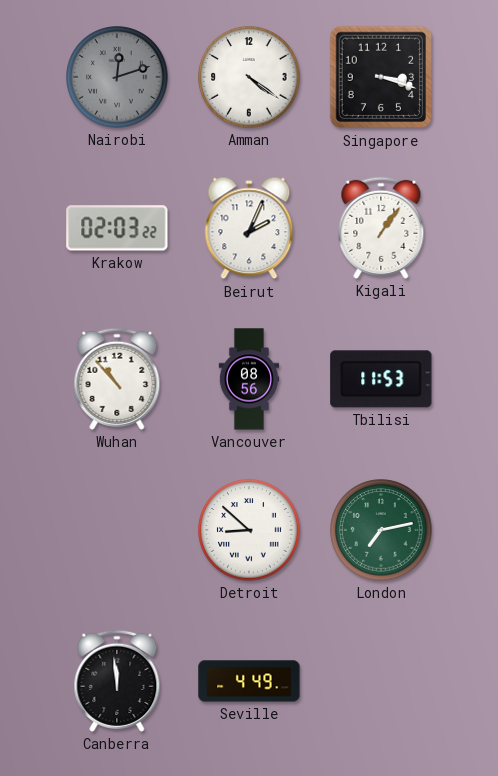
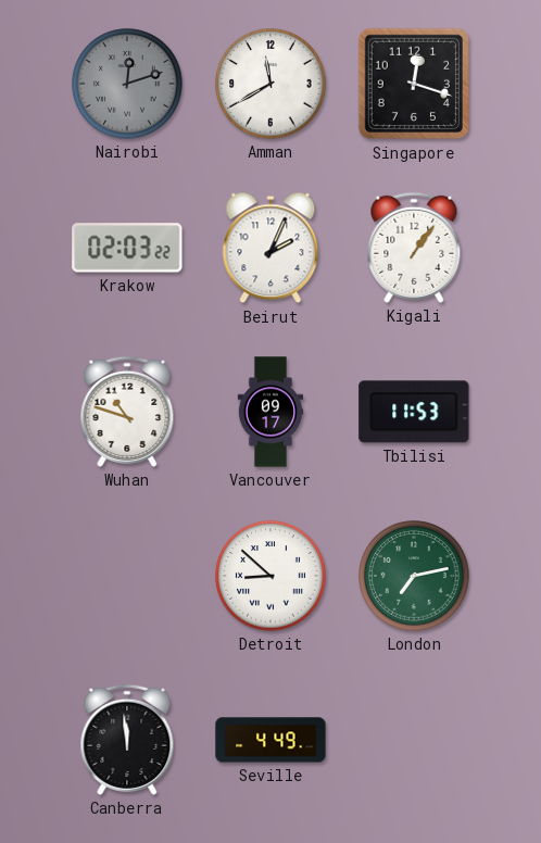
Amman: 4:21 -> 11:40
Singapore: 3:18 -> 12:18
Wuhan: 10:53 -> 10:48
Vancouver: 08:56 -> 09:17
